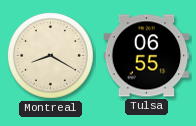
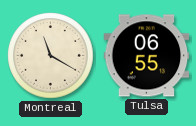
Montreal: 8:20 -> 11:20
